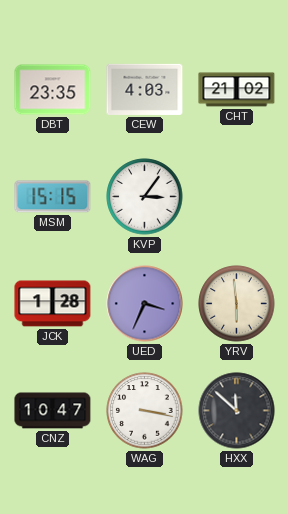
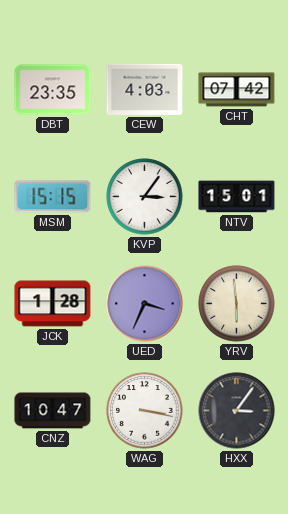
CHT: 21:02 -> 07:42
NTV: none -> 15:01
HXX: 11:52 -> 3:06
